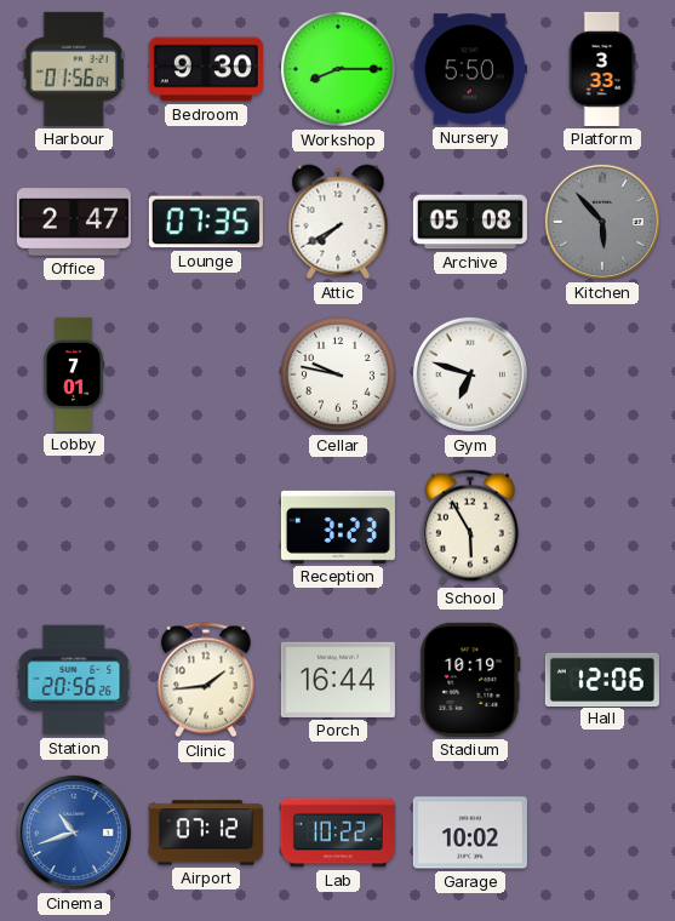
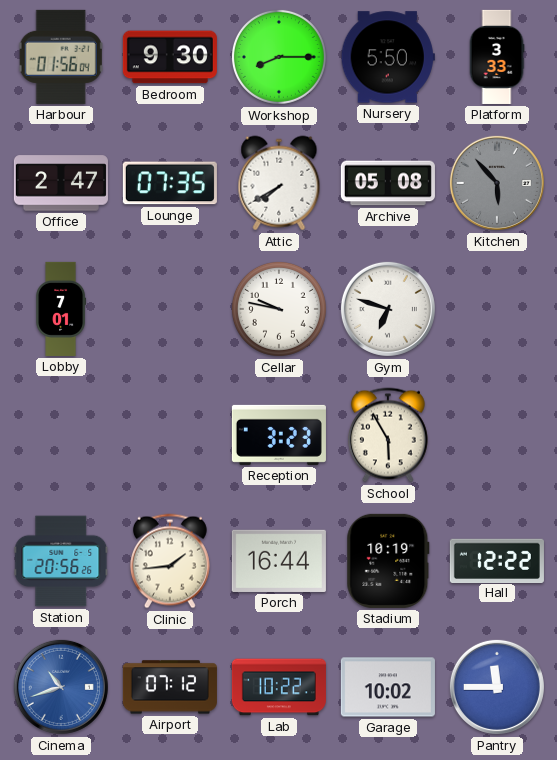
Hall: 12:06 -> 12:22
Pantry: none -> 11:45
